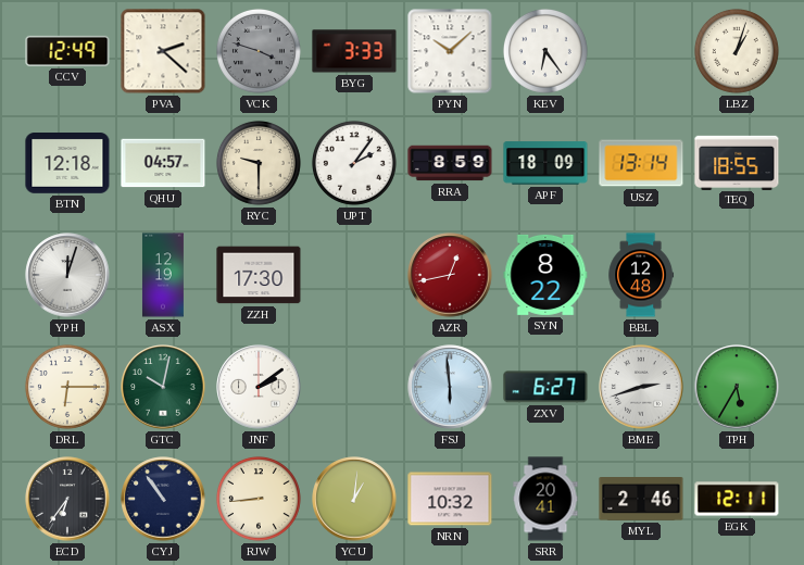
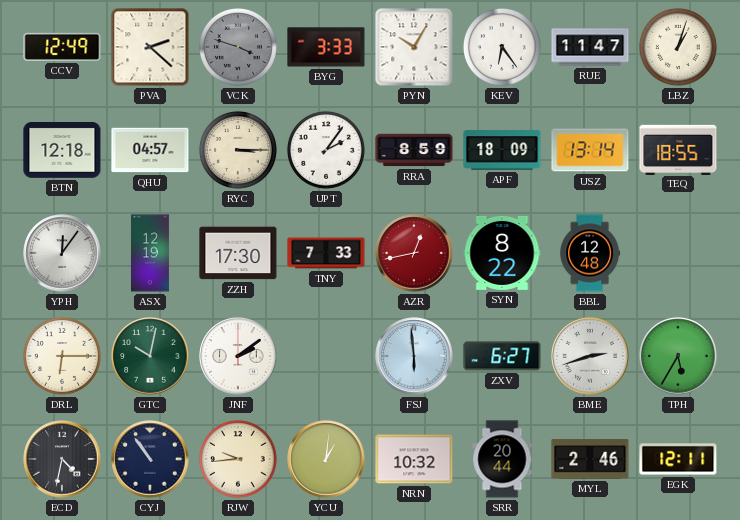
PYN: 10:08 -> 10:05
RUE: none -> 11:47
RYC: 9:30 -> 3:15
YPH: 12:03 -> 12:06
TNY: none -> 7:33
ECD: 6:36 -> 4:32
RJW: 8:44 -> 9:44
SRR: 20:41 -> 20:44
